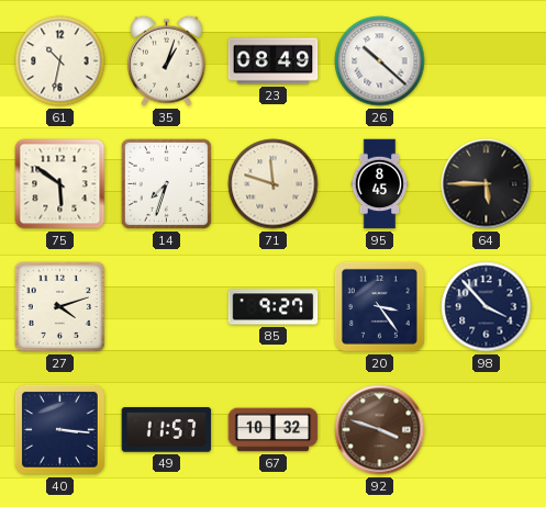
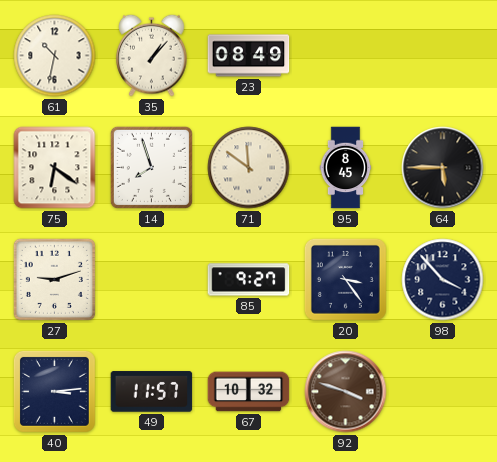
35: 1:03 -> 1:07
26: 10:22 -> none
75: 5:51 -> 6:21
14: 7:33 -> 7:57
71: 11:48 -> 11:51
27: 4:12 -> 9:12
40: 3:16 -> 3:14
